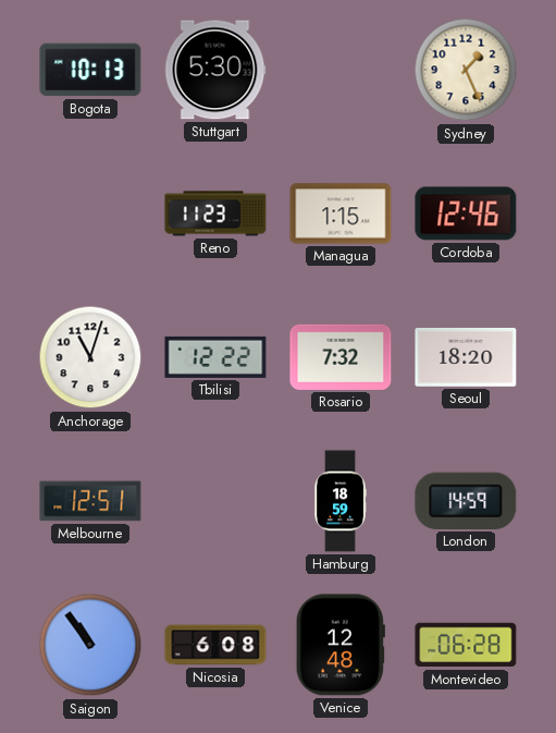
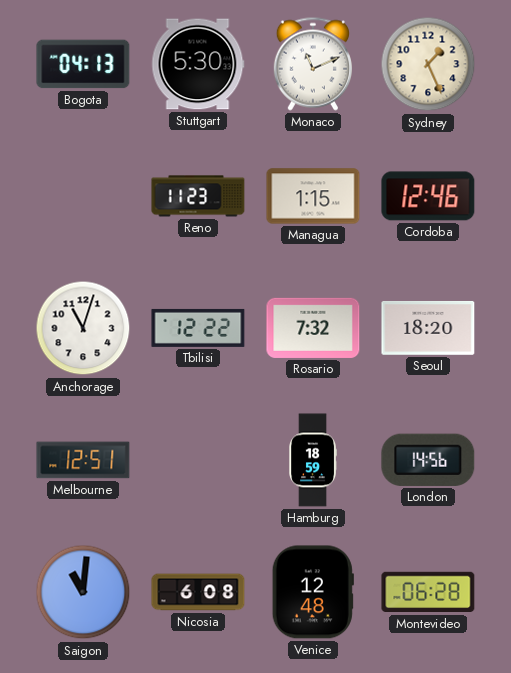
Bogota: 10:13 -> 04:13
Monaco: none -> 11:11
London: 14:59 -> 14:56
Saigon: 10:54 -> 11:01
